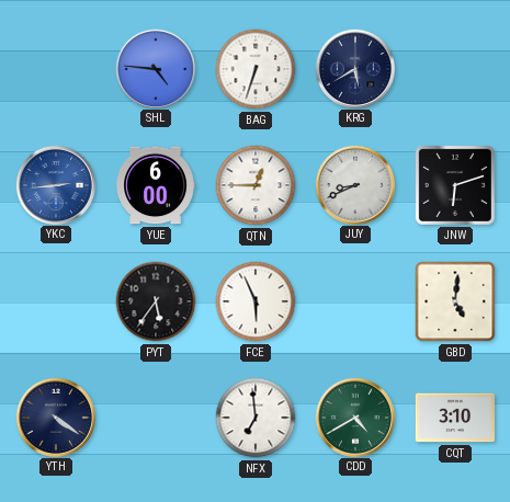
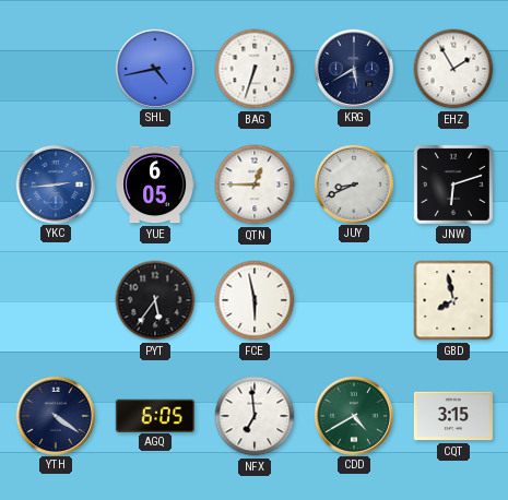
SHL: 4:46 -> 4:43
EHZ: none -> 1:55
YUE: 6:00 -> 6:05
FCE: 5:56 -> 5:58
GBD: 5:01 -> 7:58
AGQ: none -> 6:05
CQT: 3:10 -> 3:15
